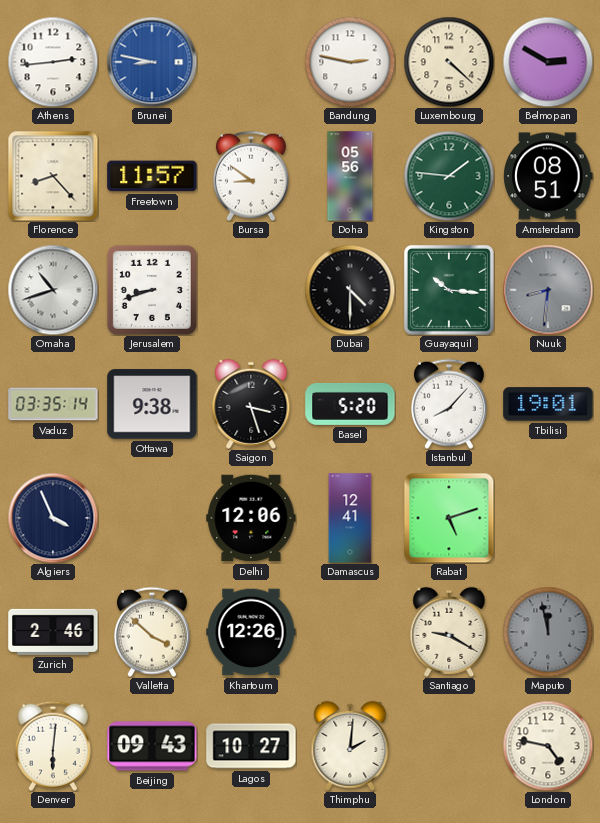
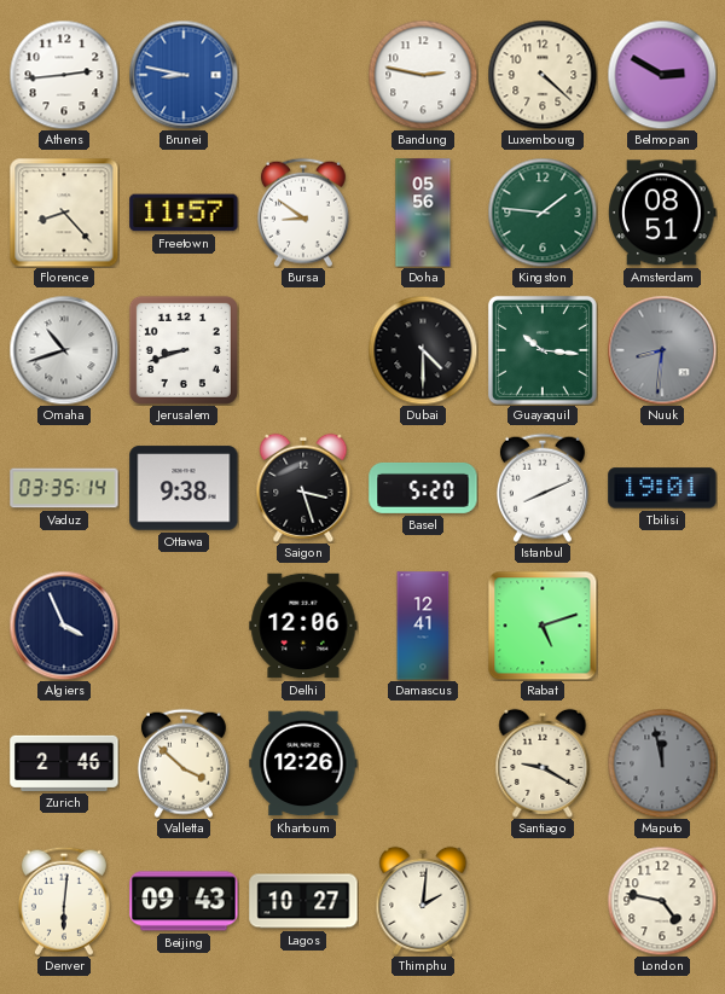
Istanbul: 8:07 -> 8:11
